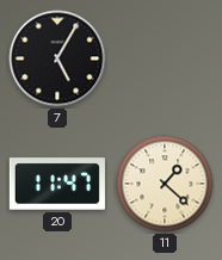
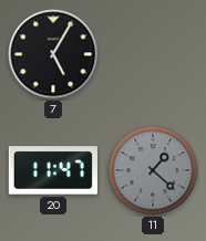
11 dial: cream -> grey
